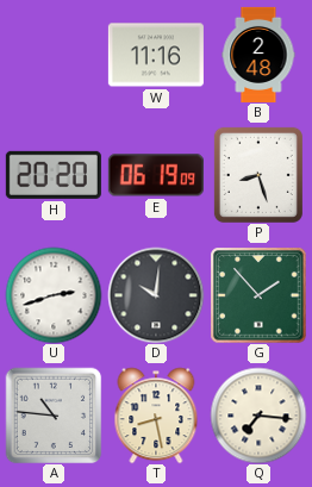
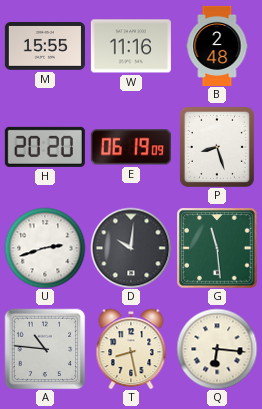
M: none -> 15:55
G: 1:53 -> 11:29
Q: 7:16 -> 6:16
